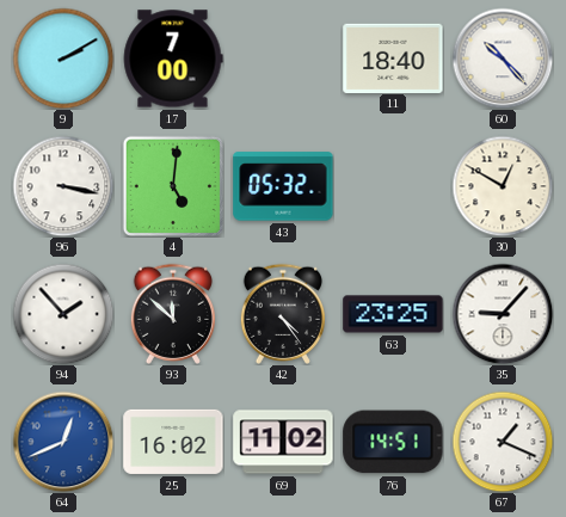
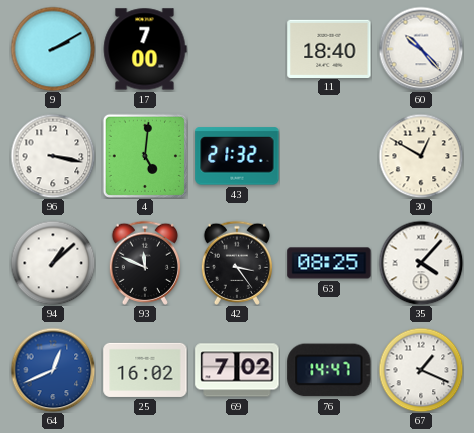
43: 05:32 -> 21:32
94: 1:53 -> 1:08
93: 11:52 -> 11:49
42: 4:24 -> 3:24
63: 23:25 -> 08:25
35: 9:07 -> 4:07
69: 11:02 -> 7:02
76: 14:51 -> 14:47
